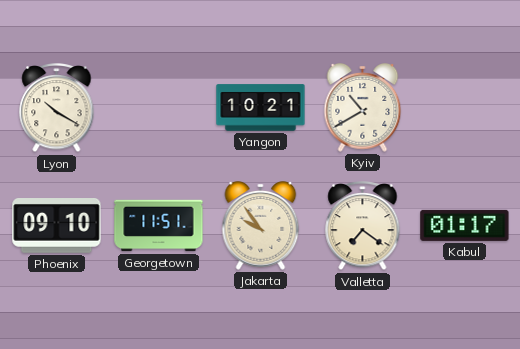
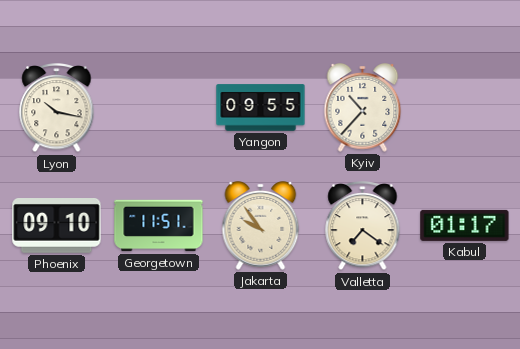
Lyon: 10:20 -> 10:17
Yangon: 10:21 -> 09:55
Kyiv: 10:40 -> 10:37
